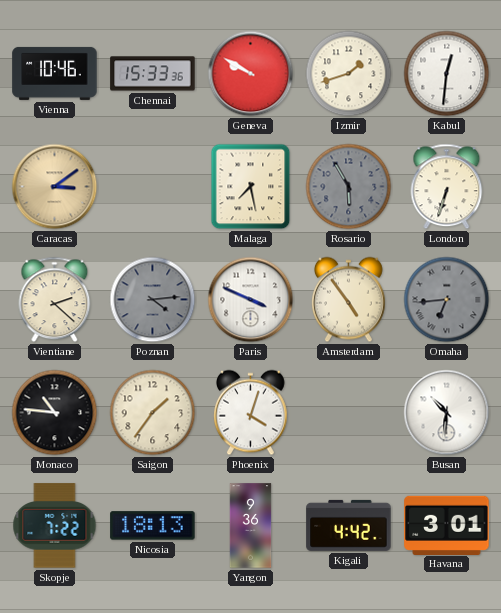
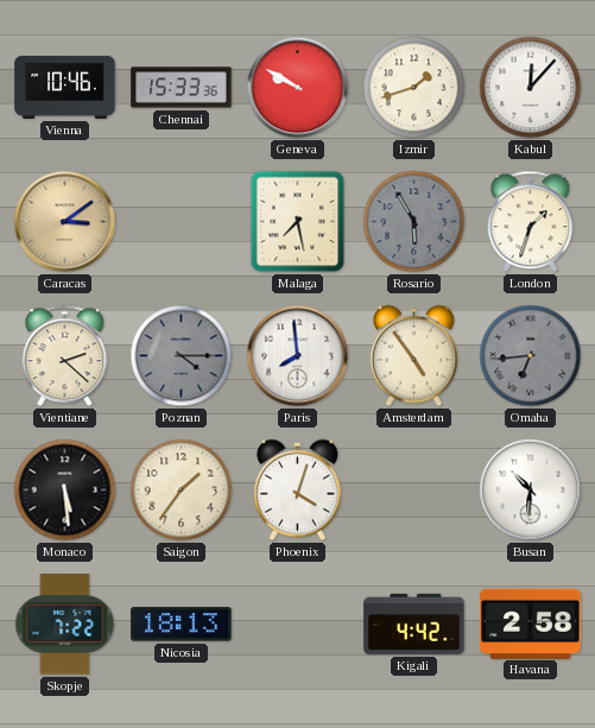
Kabul: 12:31 -> 12:07
London: 6:33 -> 1:33
Poznan: 4:14 -> 4:15
Paris: 3:49 -> 7:59
Monaco: 10:46 -> 5:29
Yangon: 9:36 -> none
Havana: 3:01 -> 2:58
